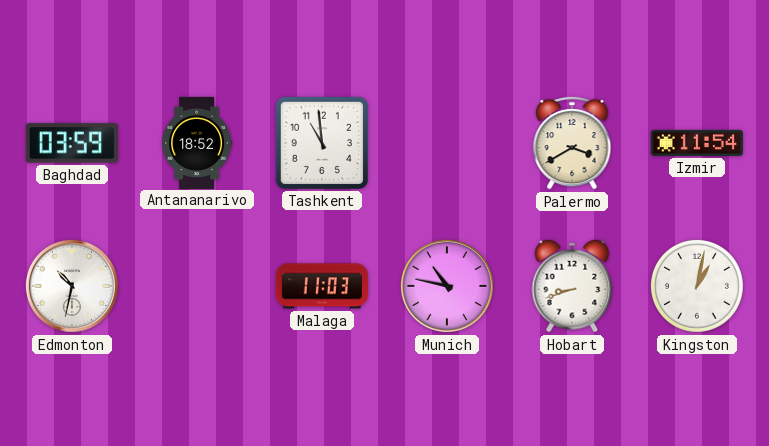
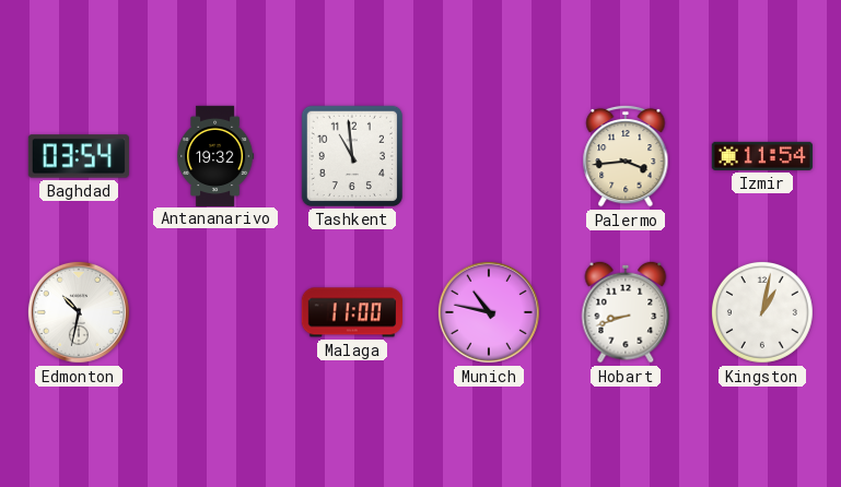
Baghdad: 03:59 -> 03:54
Antananarivo: 18:52 -> 19:32
Palermo: 3:40 -> 3:44
Malaga: 11:03 -> 11:00
